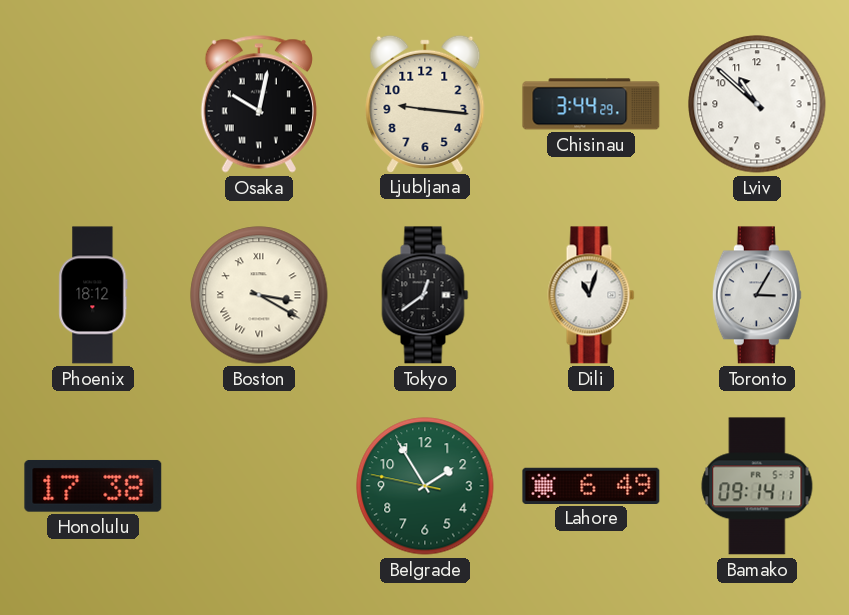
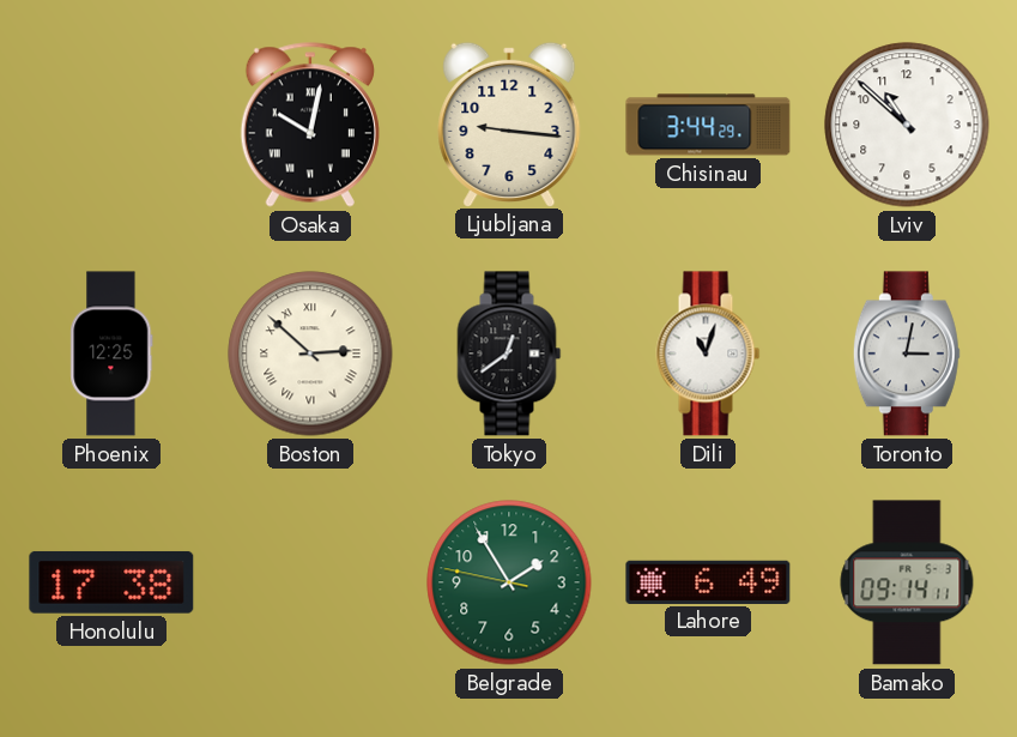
Phoenix: 18:12 -> 12:25
Boston: 3:20 -> 2:52
Toronto: 3:05 -> 3:02
